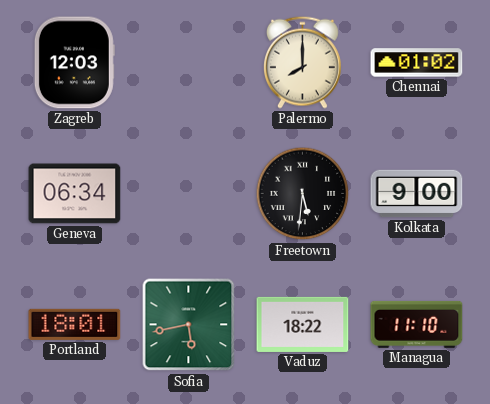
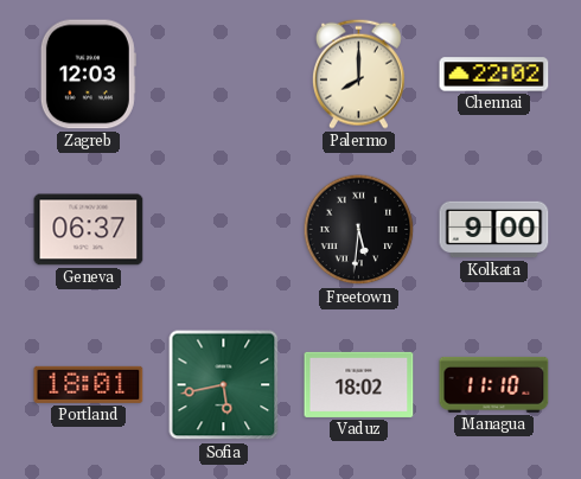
Chennai: 01:02 -> 22:02
Geneva: 06:34 -> 06:37
Vaduz: 18:22 -> 18:02
